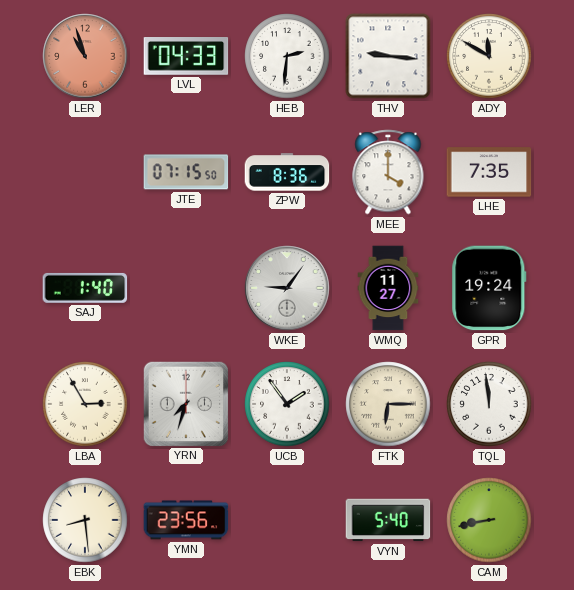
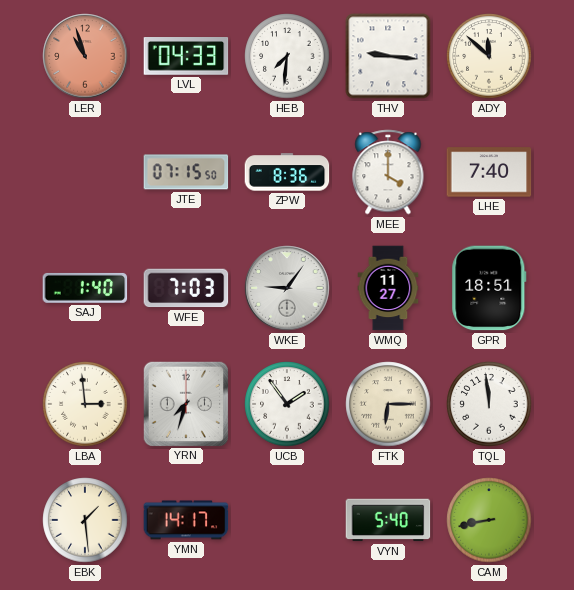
HEB: 2:31 -> 7:31
ADY: 11:50 -> 11:52
LHE: 7:35 -> 7:40
WFE: none -> 7:03
GPR: 19:24 -> 18:51
LBA: 2:55 -> 2:59
EBK: 8:29 -> 1:29
YMN: 23:56 -> 14:17
